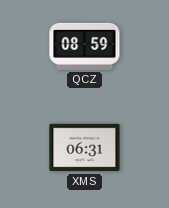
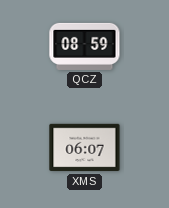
XMS: 06:31 -> 06:07
